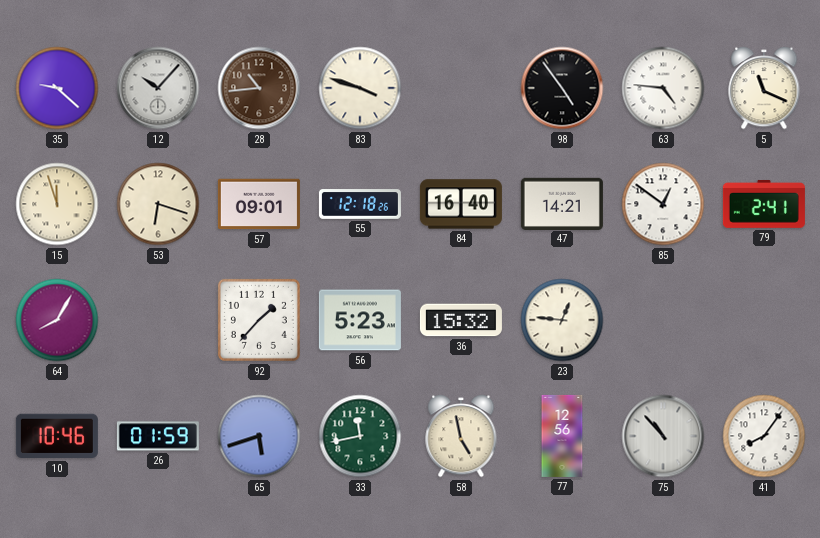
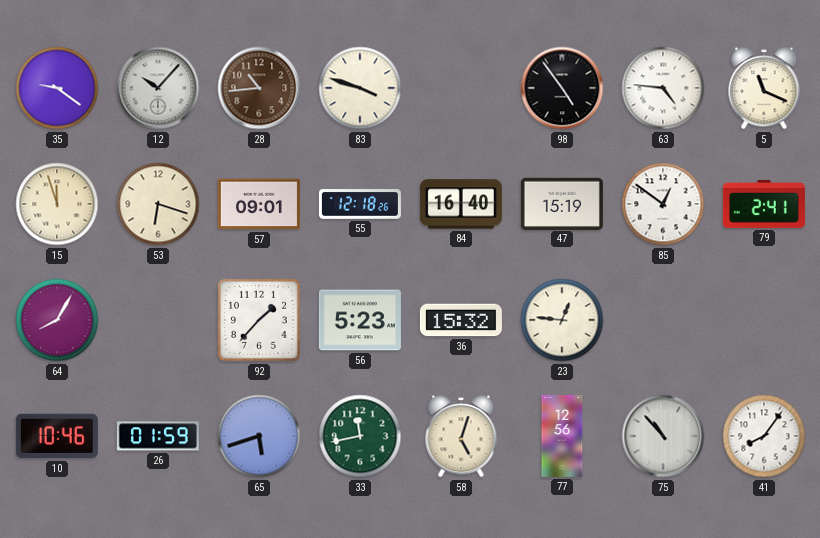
35: 9:22 -> 9:21
47: 14:21 -> 15:19
58: 4:58 -> 5:03
